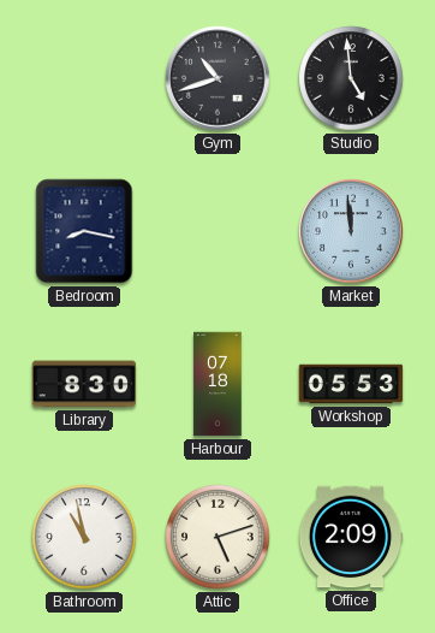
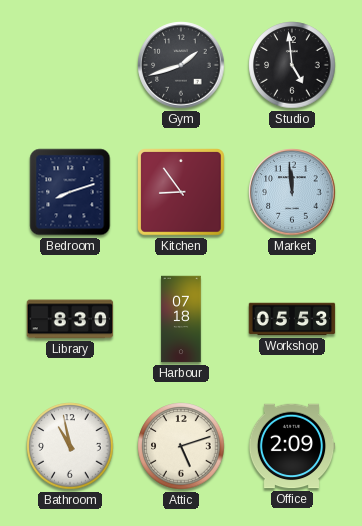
Gym: 10:42 -> 1:42
Bedroom: 8:17 -> 8:12
Kitchen: none -> 8:54
